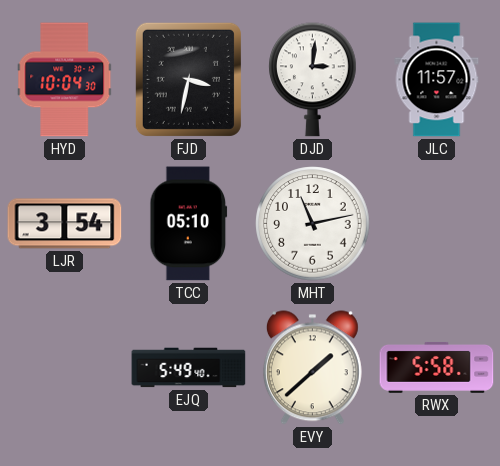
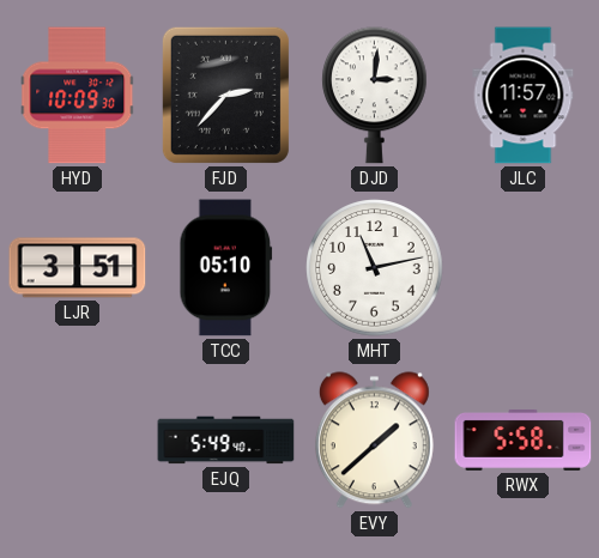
HYD: 10:04 -> 10:09
FJD: 3:32 -> 2:37
LJR: 3:54 -> 3:51
